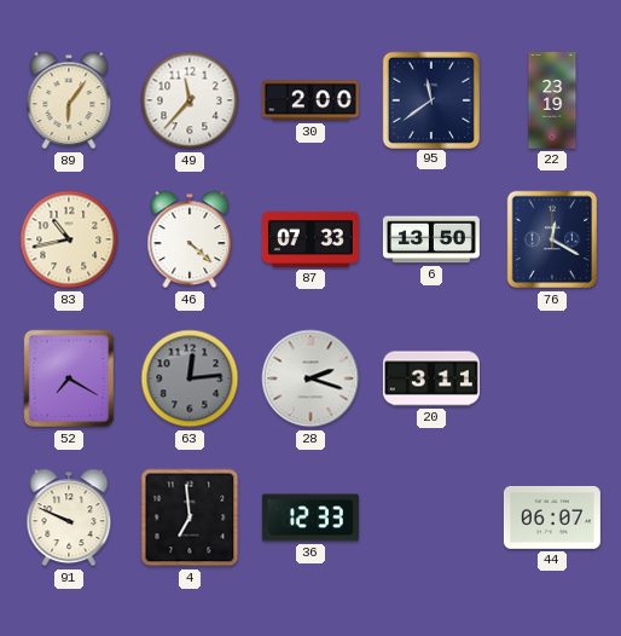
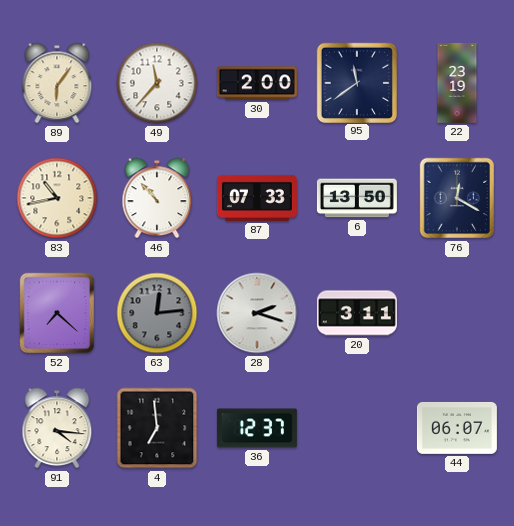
46: 4:22 -> 10:53
52: 7:20 -> 7:22
91: 9:49 -> 4:16
36: 12:33 -> 12:37
